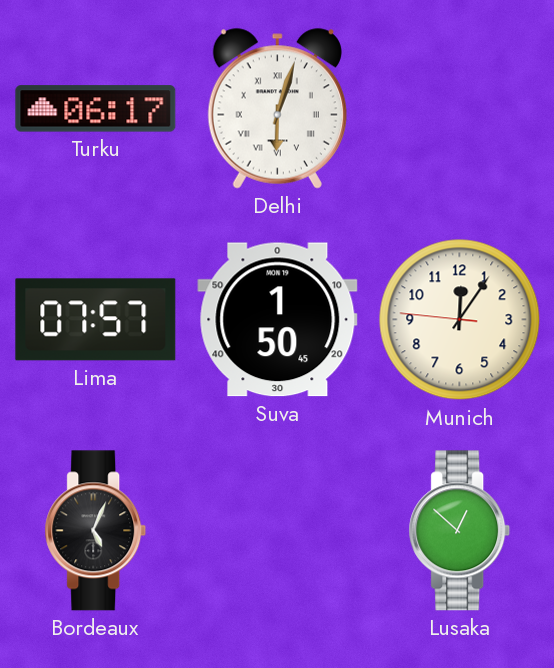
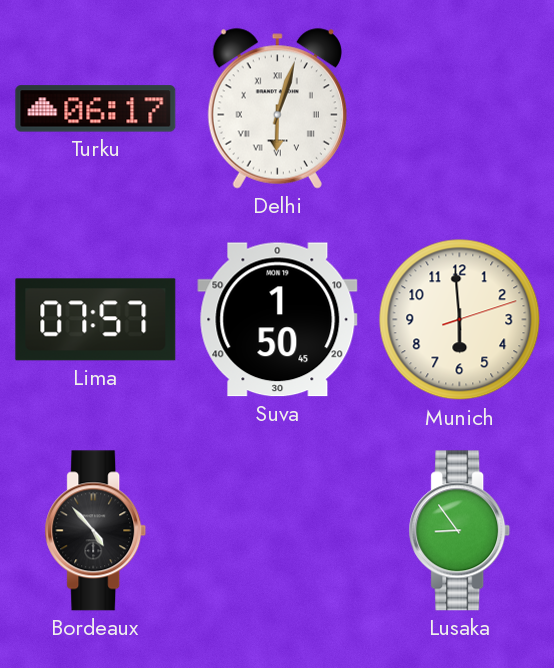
Munich: 12:05 -> 5:59
Bordeaux: 5:04 -> 4:53
Lusaka: 12:52 -> 8:54
